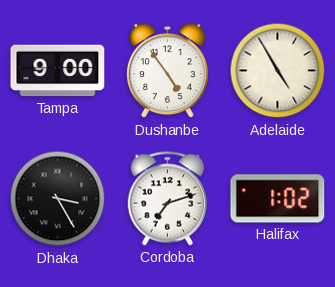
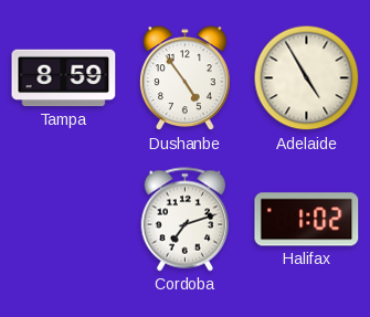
Tampa: 9:00 -> 8:59
Dhaka: 3:25 -> none
